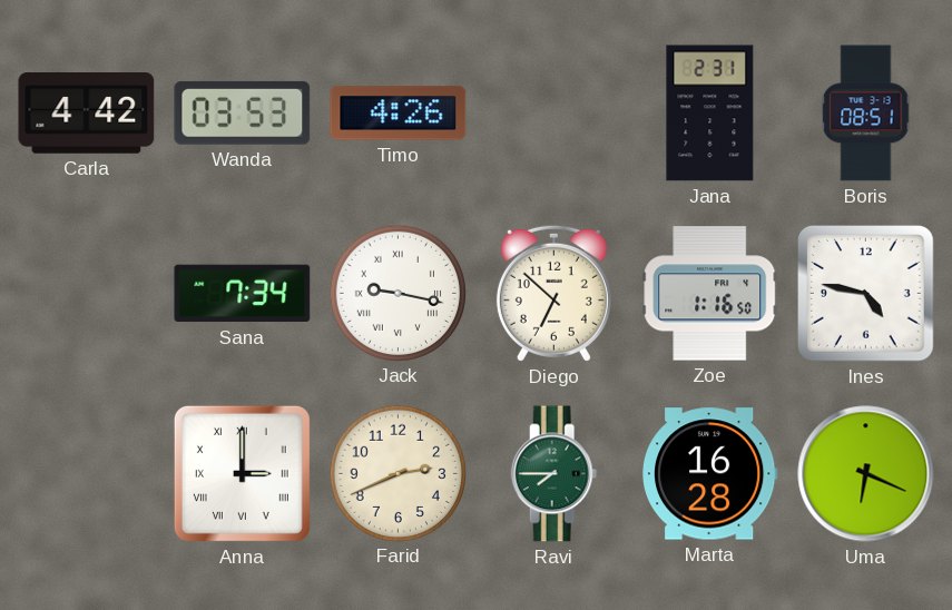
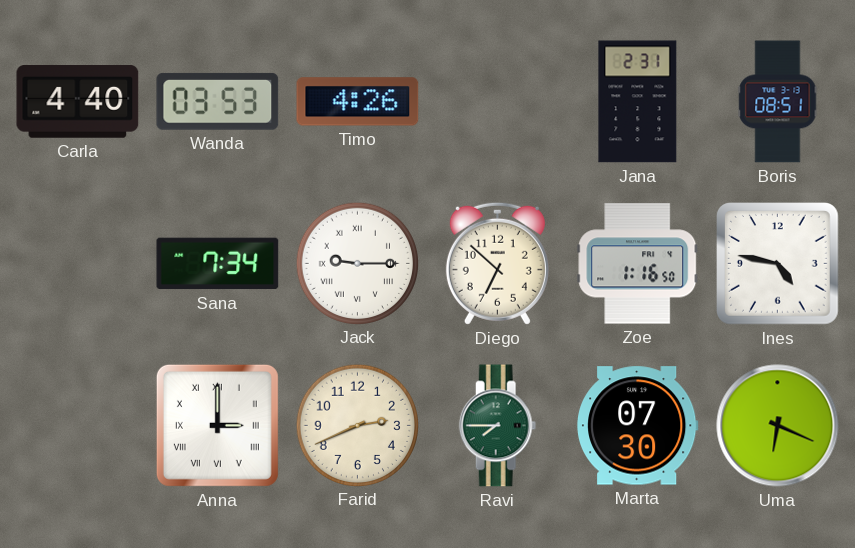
Carla: 4:42 -> 4:40
Jack: 9:17 -> 9:15
Marta: 16:28 -> 07:30
